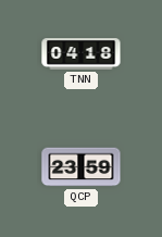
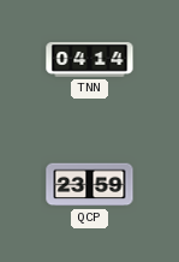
TNN: 04:18 -> 04:14
